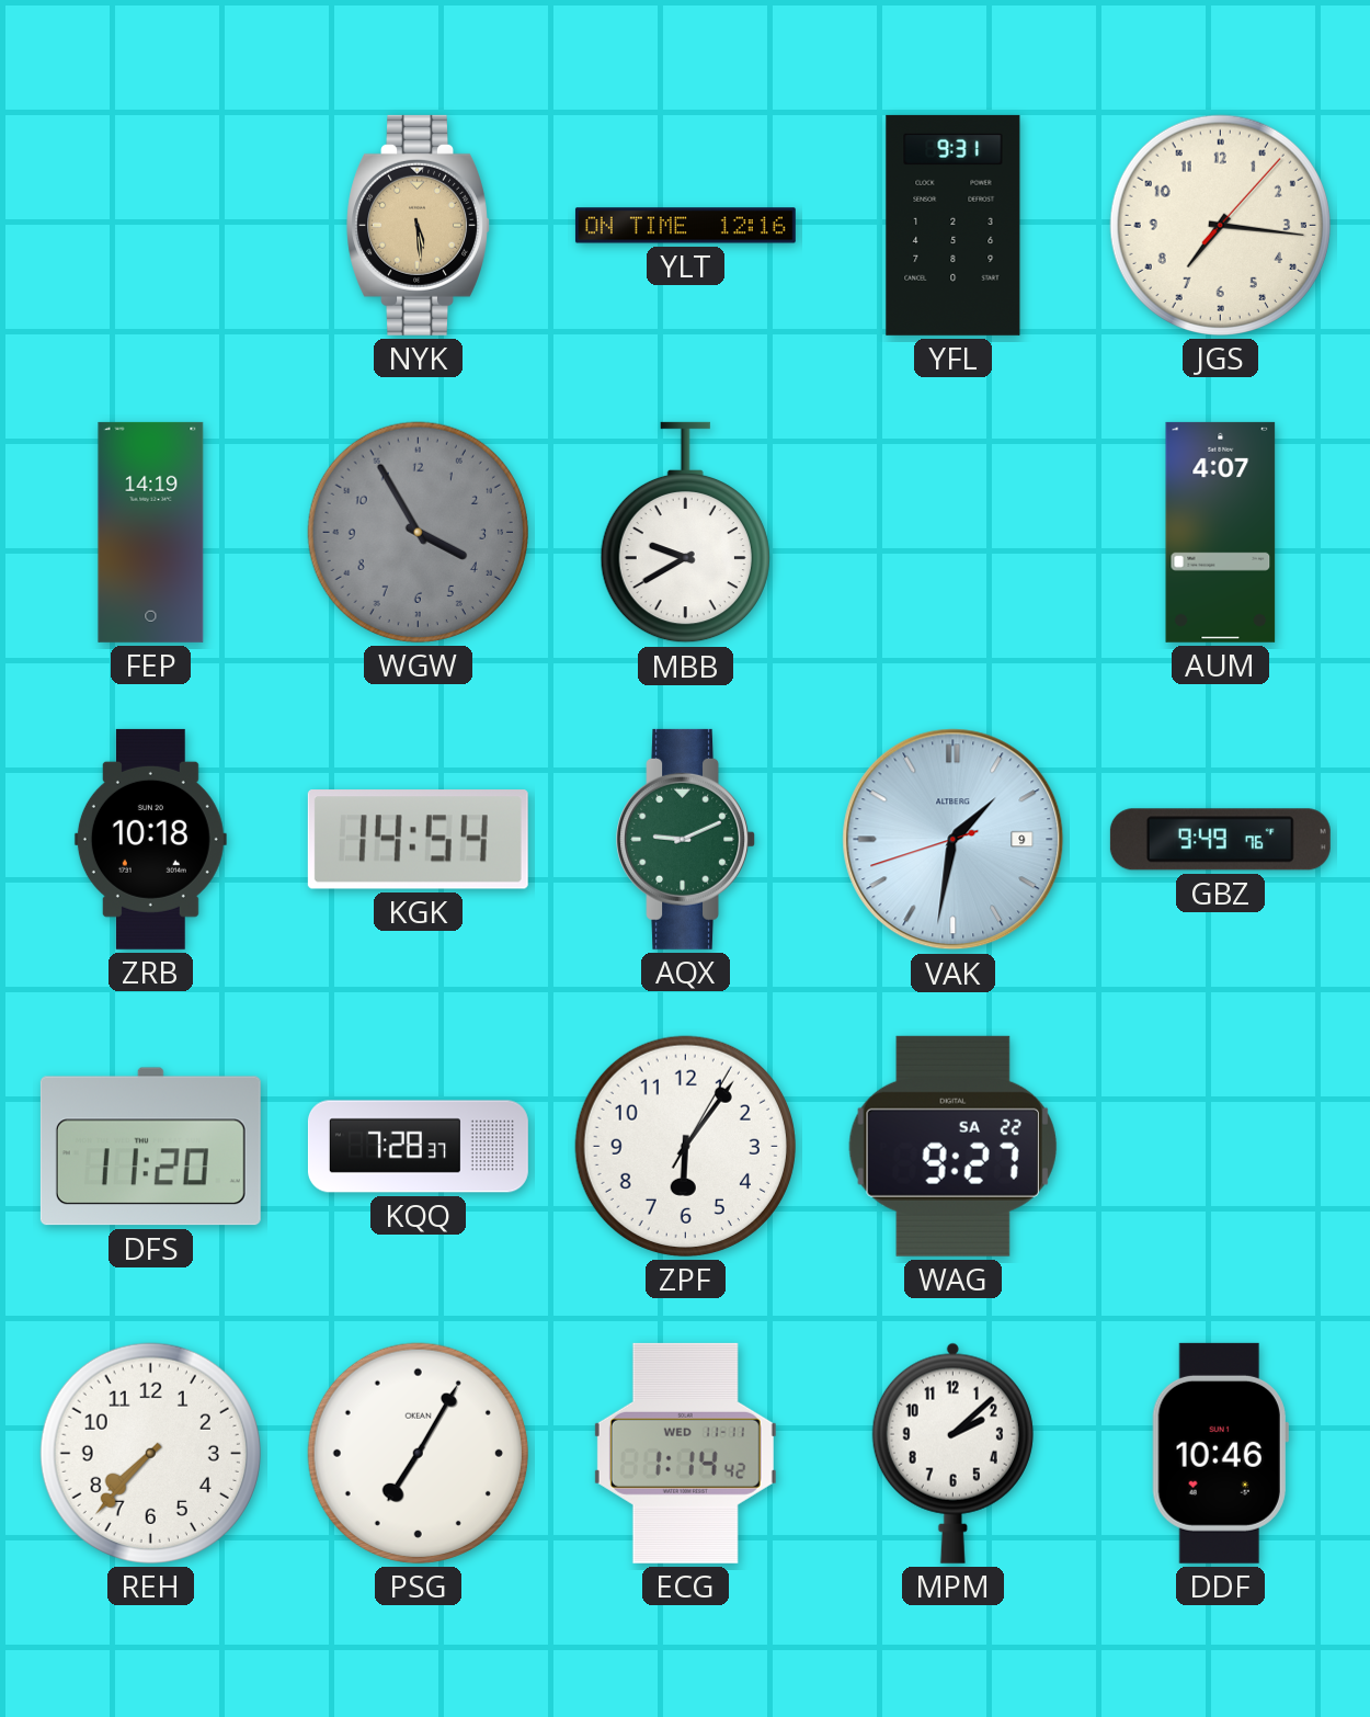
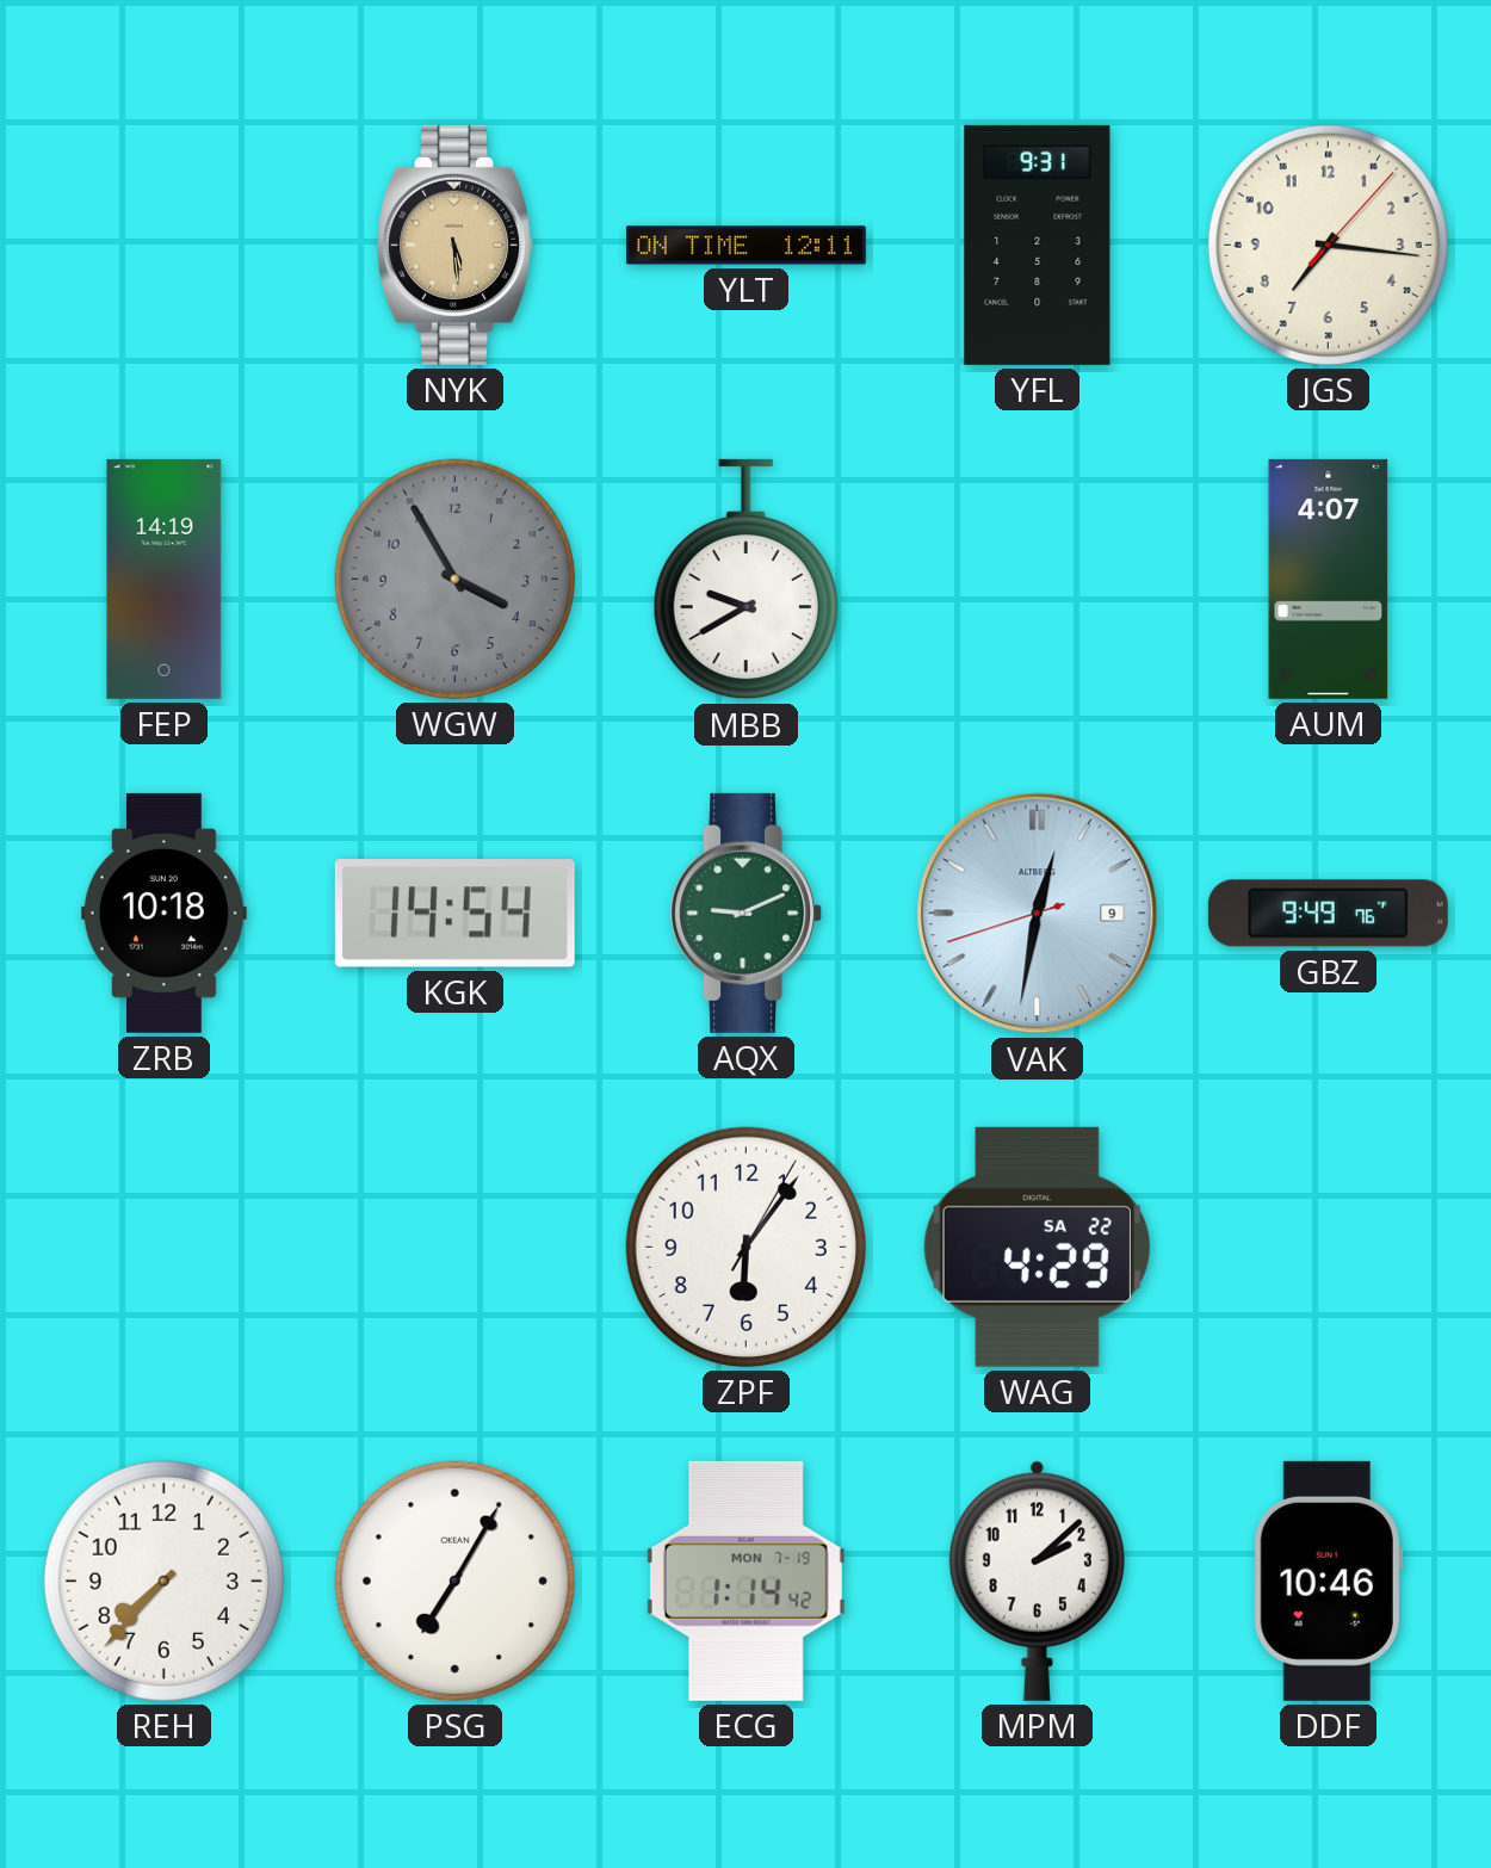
YLT: 12:16 -> 12:11
VAK: 1:31 -> 12:31
DFS: 11:20 -> none
KQQ: 7:28 -> none
WAG: 9:27 -> 4:29
ECG date: WED 11-11 -> MON 7-19
